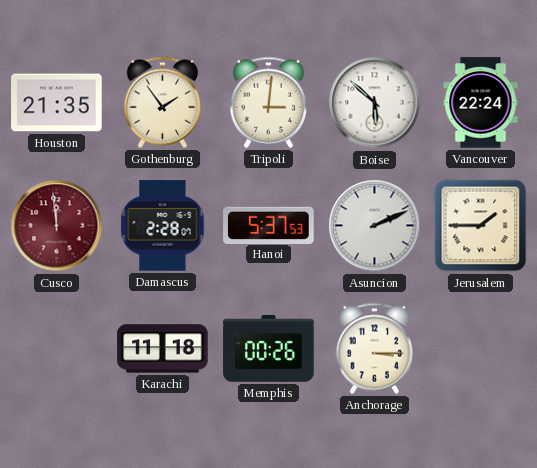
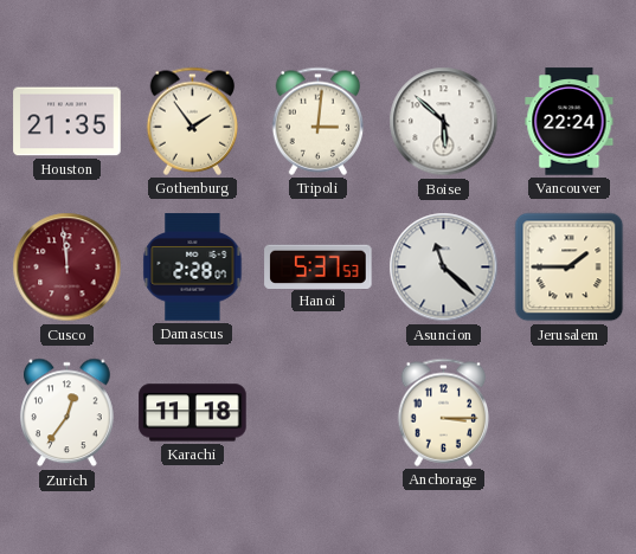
Asuncion: 2:11 -> 11:22
Zurich: none -> 12:36
Memphis: 00:26 -> none
